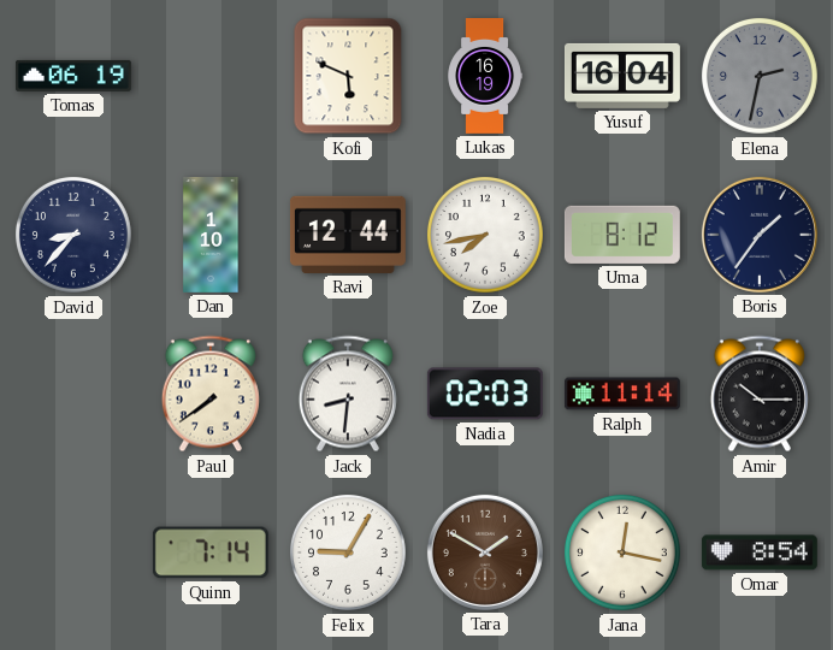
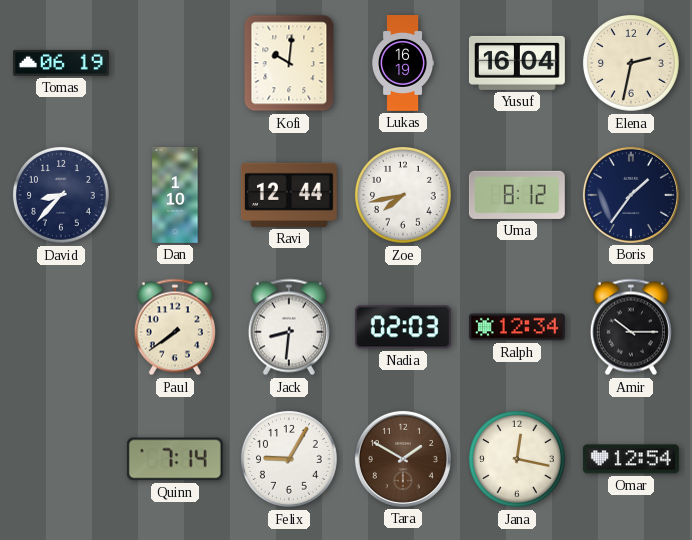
Kofi: 5:49 -> 10:01
Elena dial: grey -> cream
Ralph: 11:14 -> 12:34
Omar: 8:54 -> 12:54
